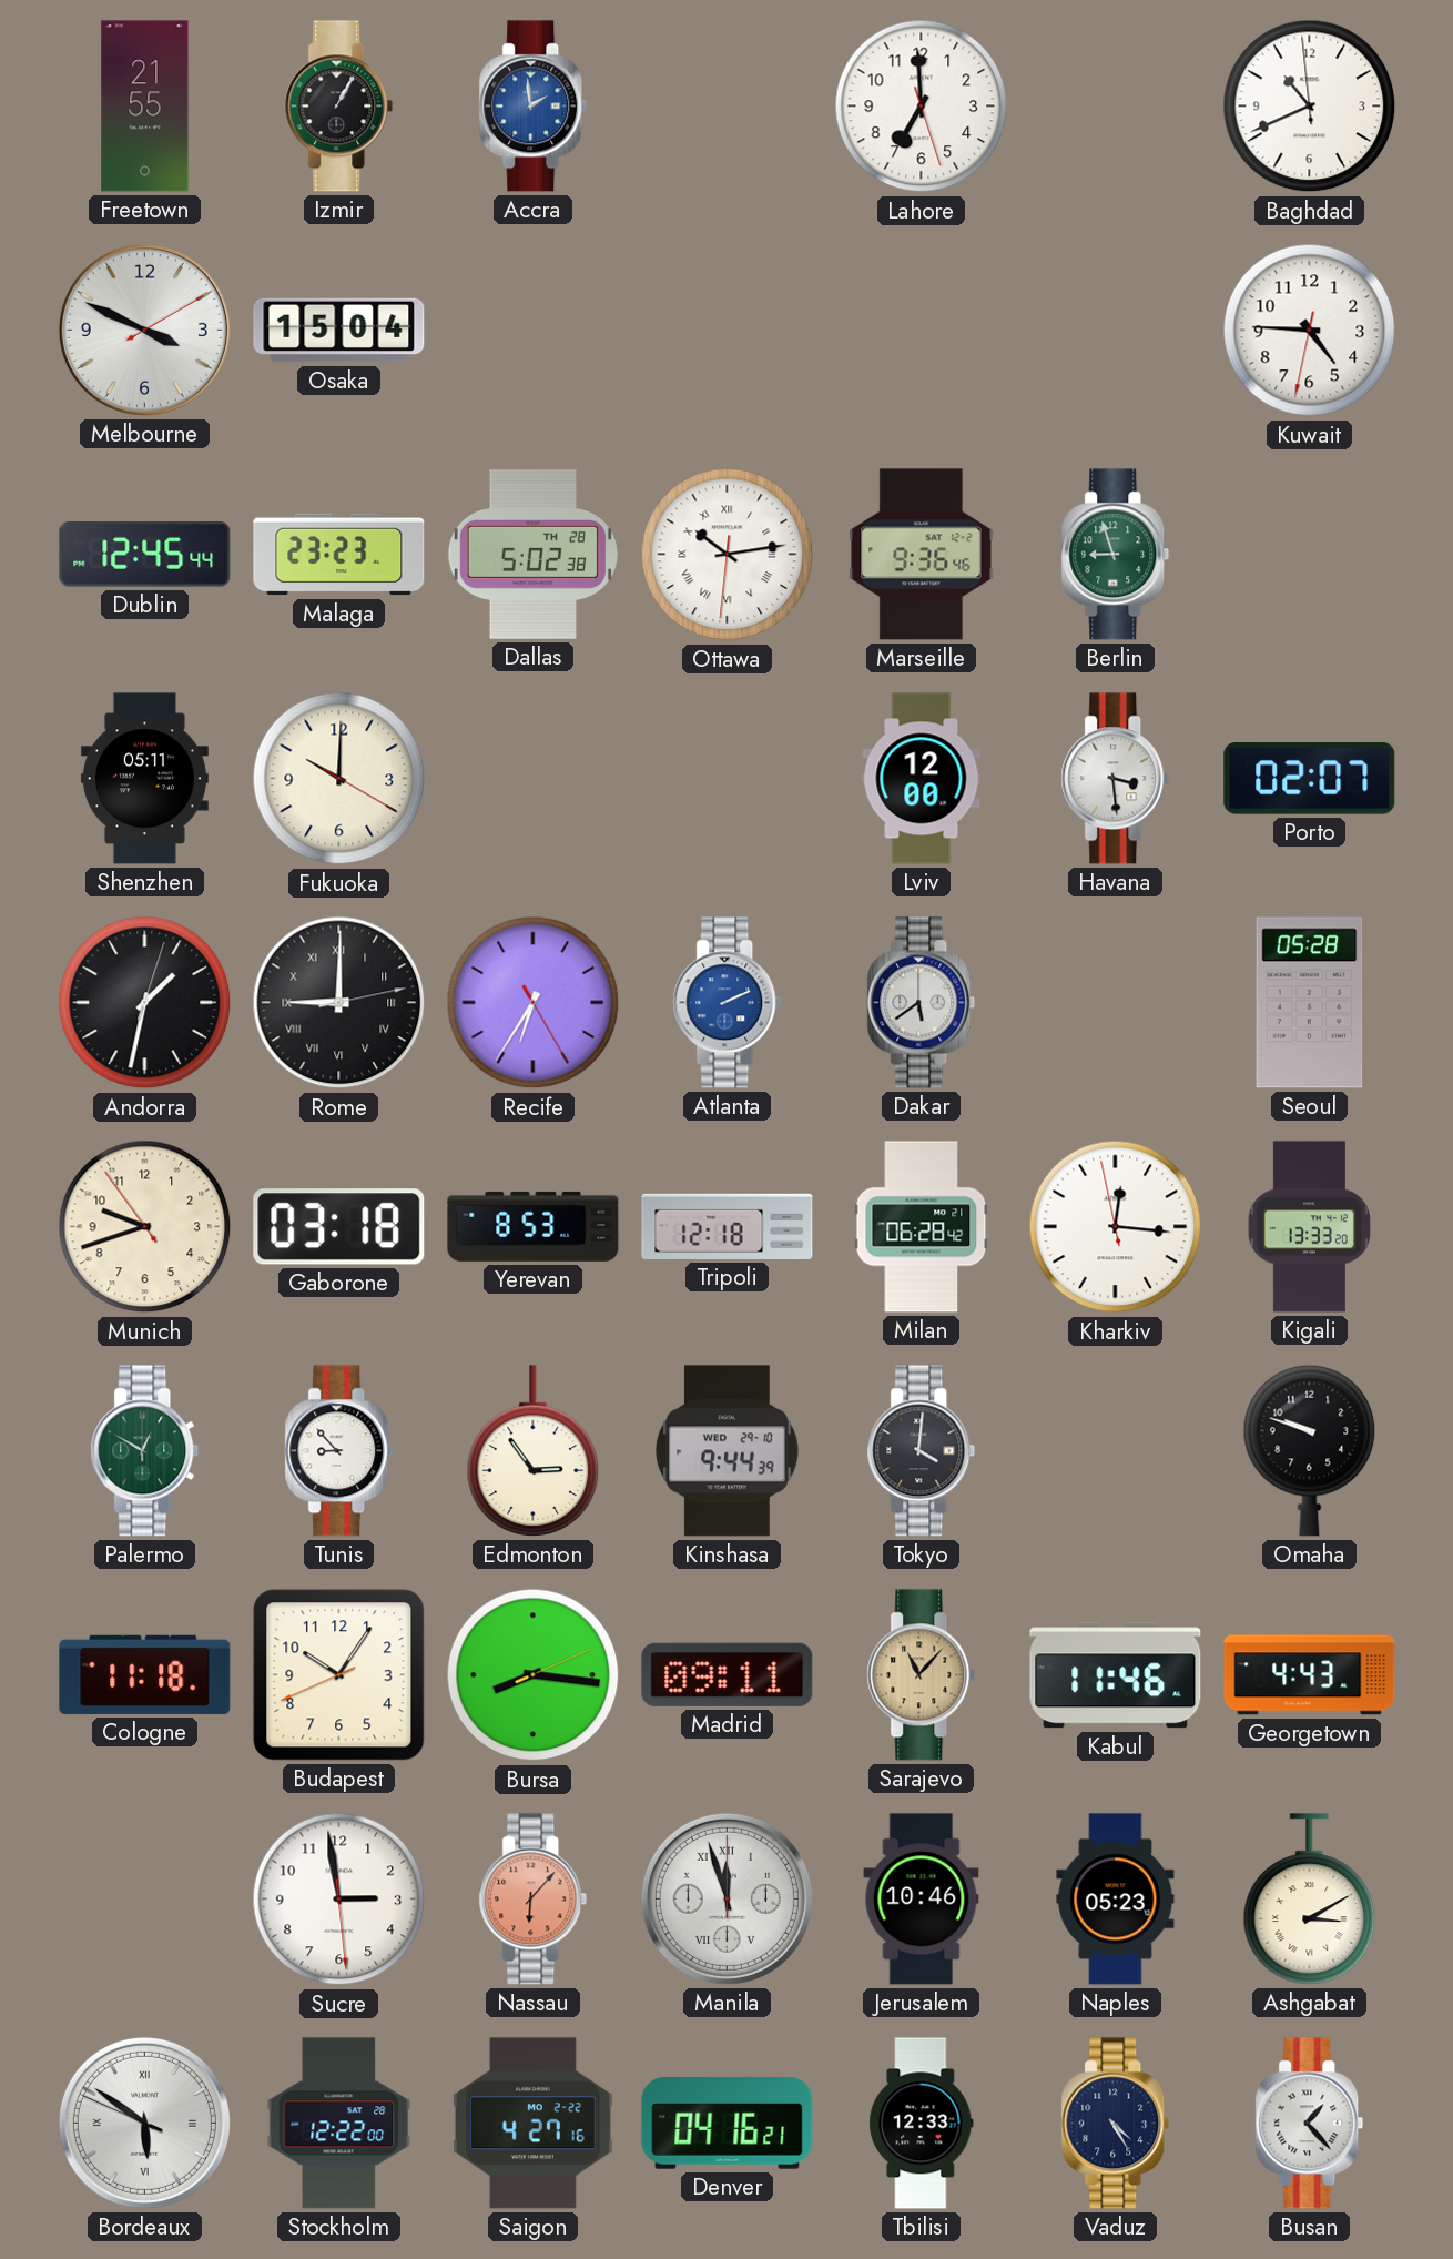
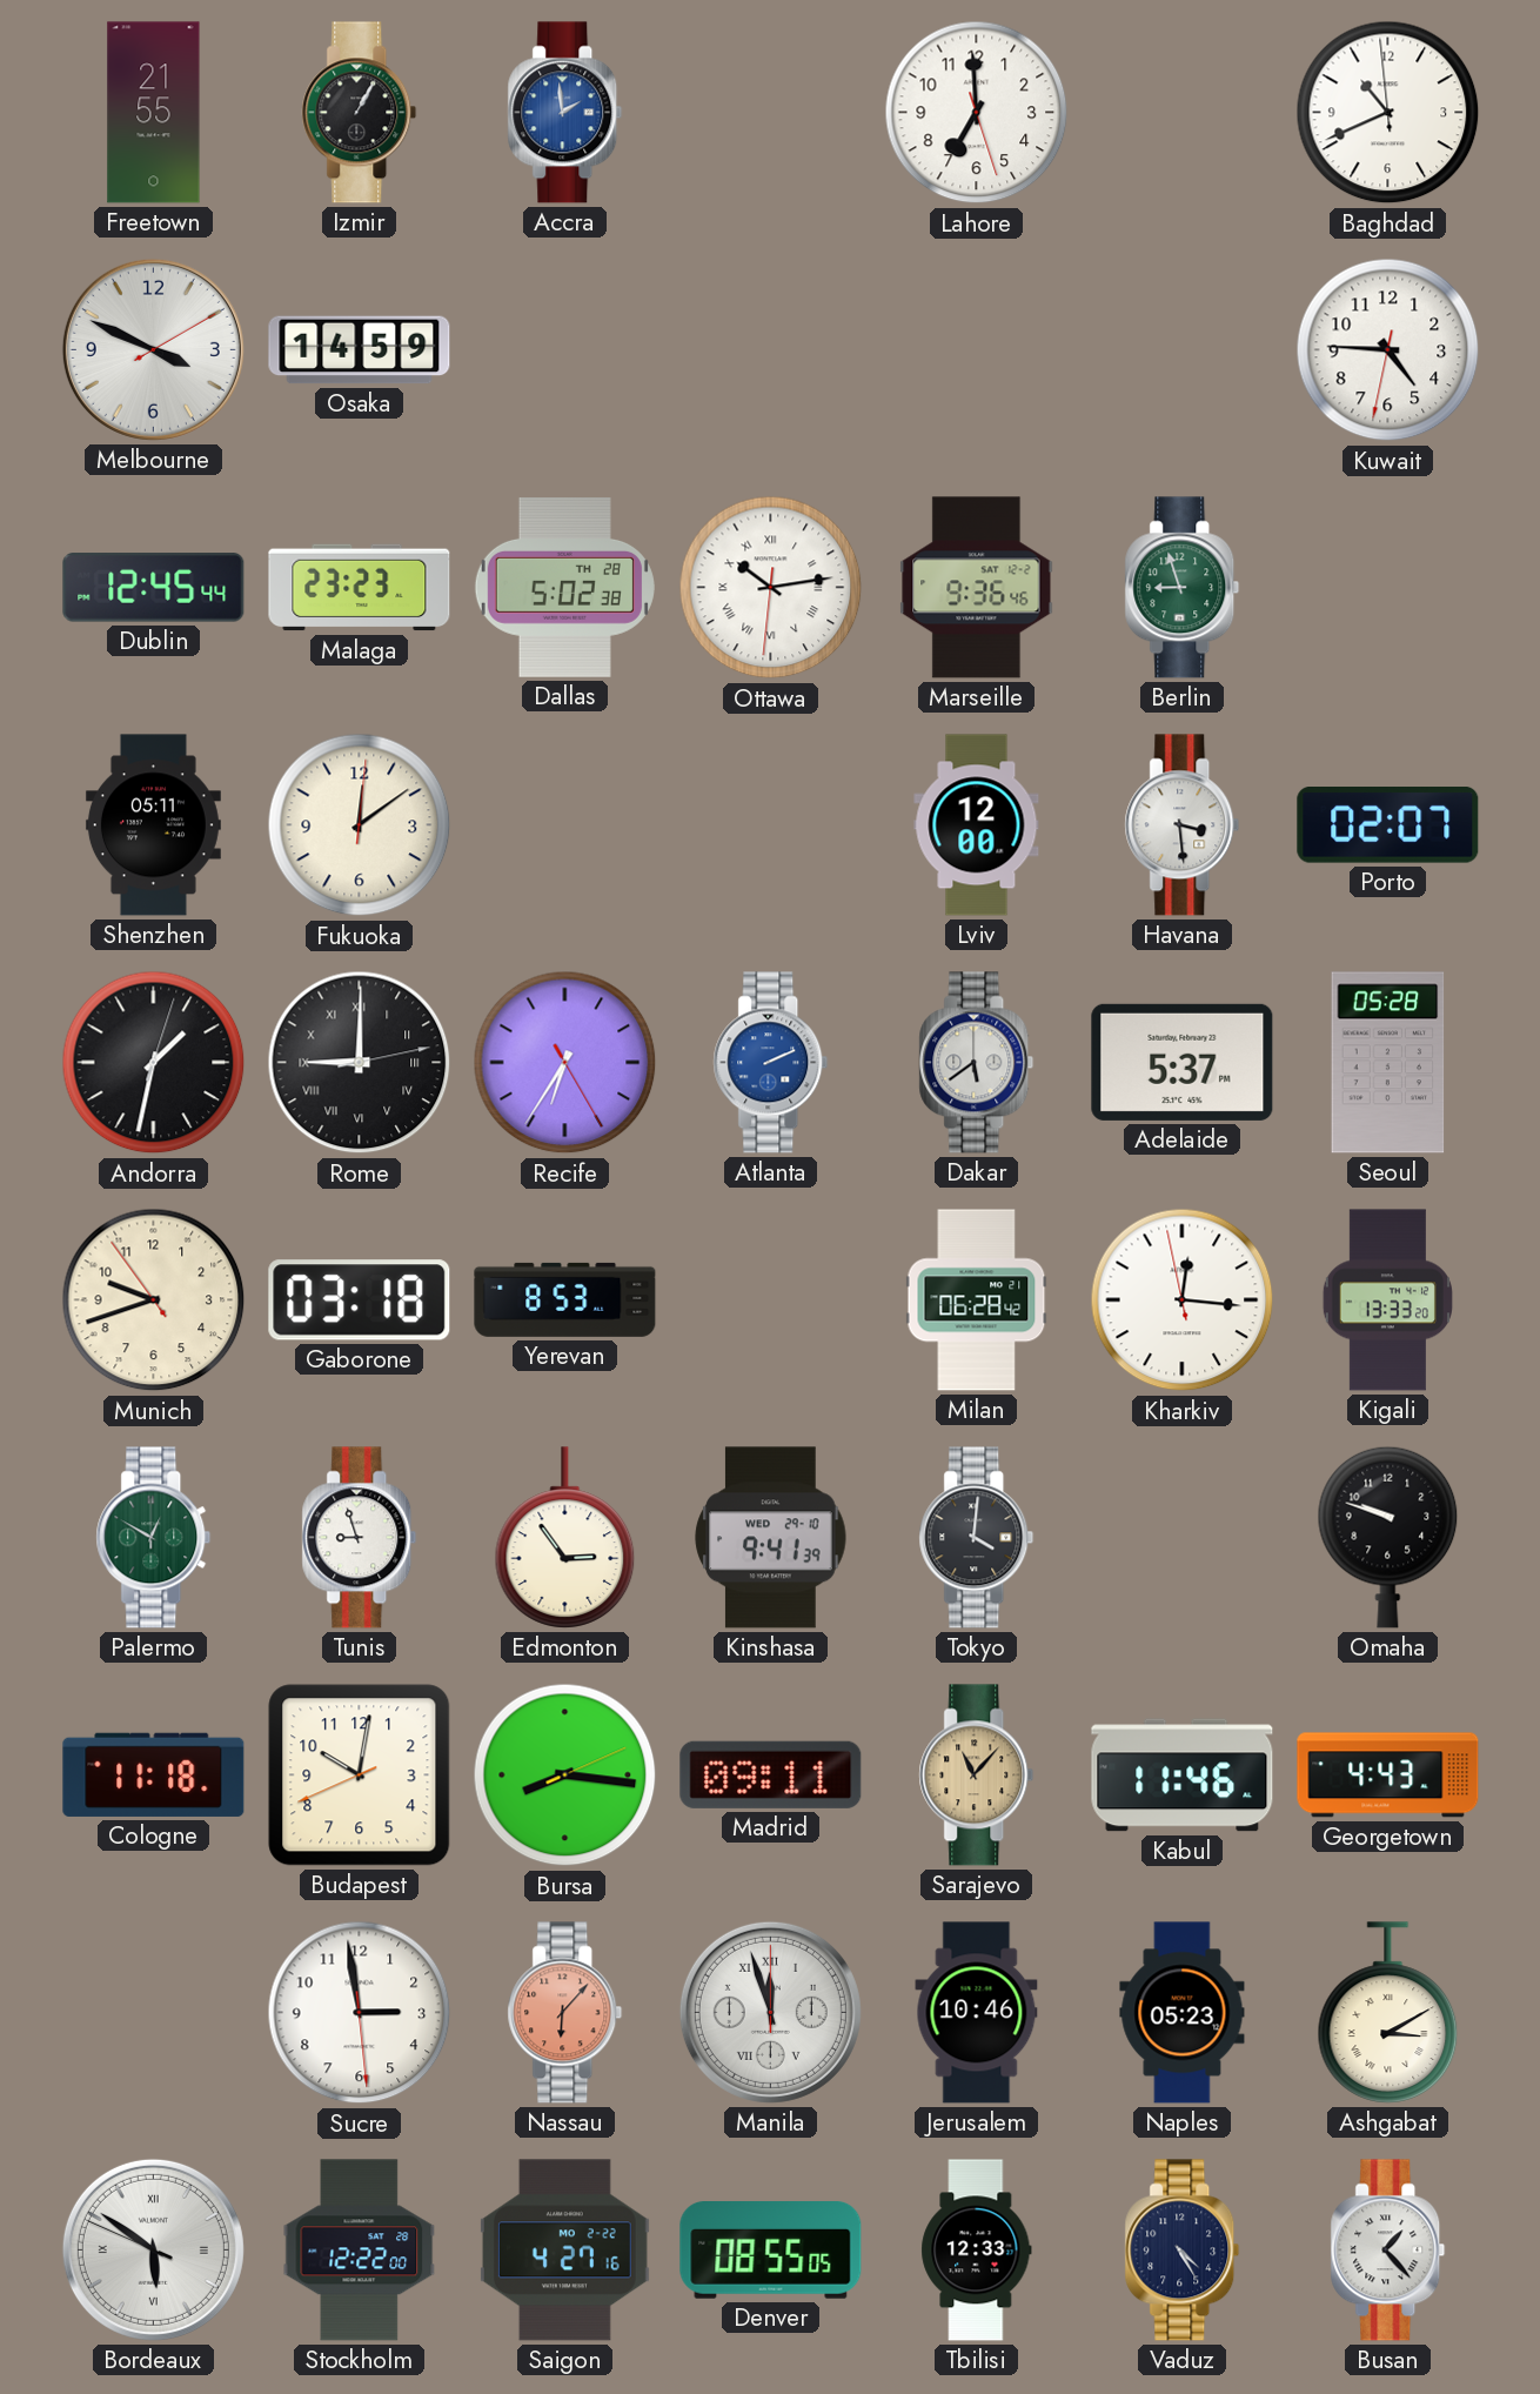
Osaka: 15:04 -> 14:59
Fukuoka: 10:00 -> 12:09
Adelaide: none -> 5:37
Tripoli: 12:18 -> none
Tunis: 8:53 -> 8:57
Kinshasa: 9:44 -> 9:41
Budapest: 10:05 -> 10:01
Denver: 04:16 -> 08:55
